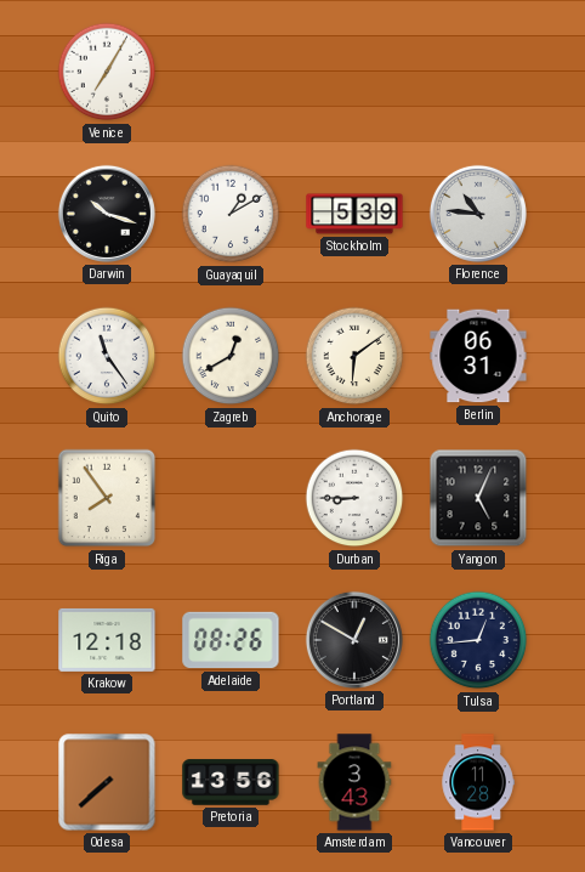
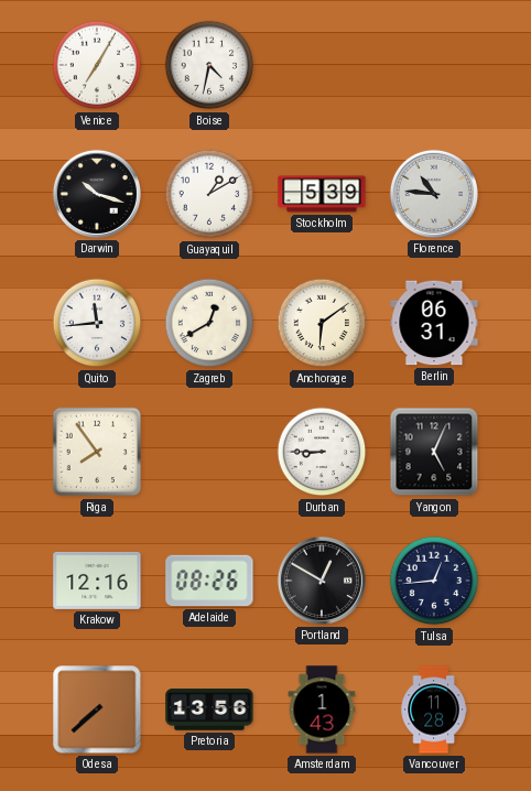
Boise: none -> 4:32
Quito: 11:24 -> 11:44
Krakow: 12:18 -> 12:16
Amsterdam: 3:43 -> 1:43
